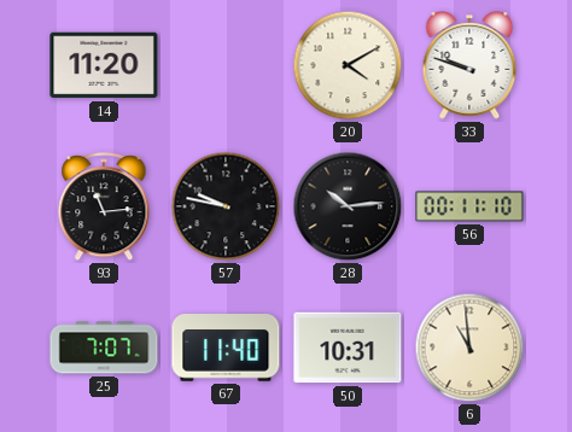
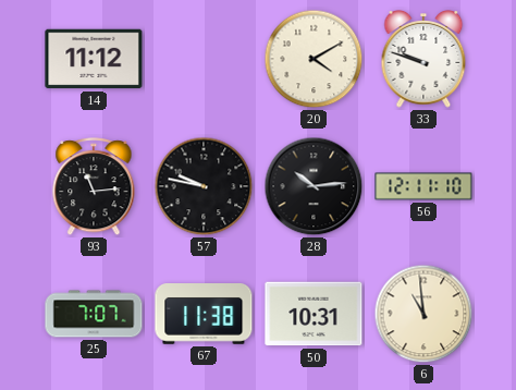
14: 11:20 -> 11:12
56: 00:11 -> 12:11
67: 11:40 -> 11:38
